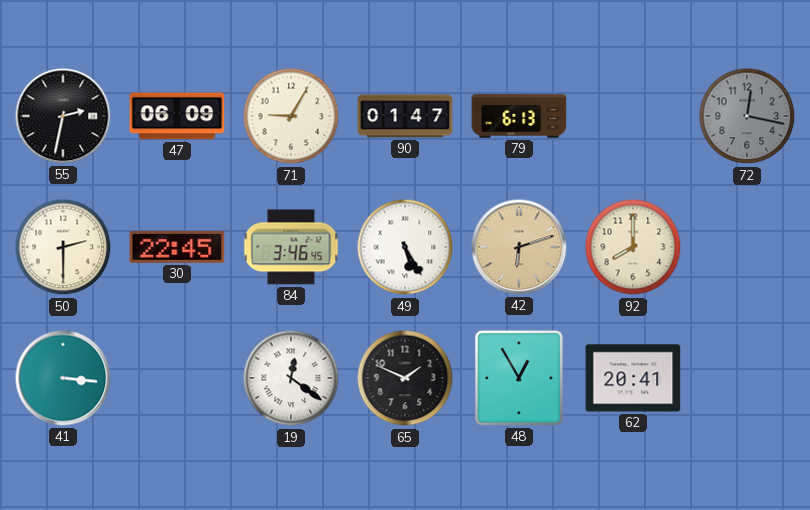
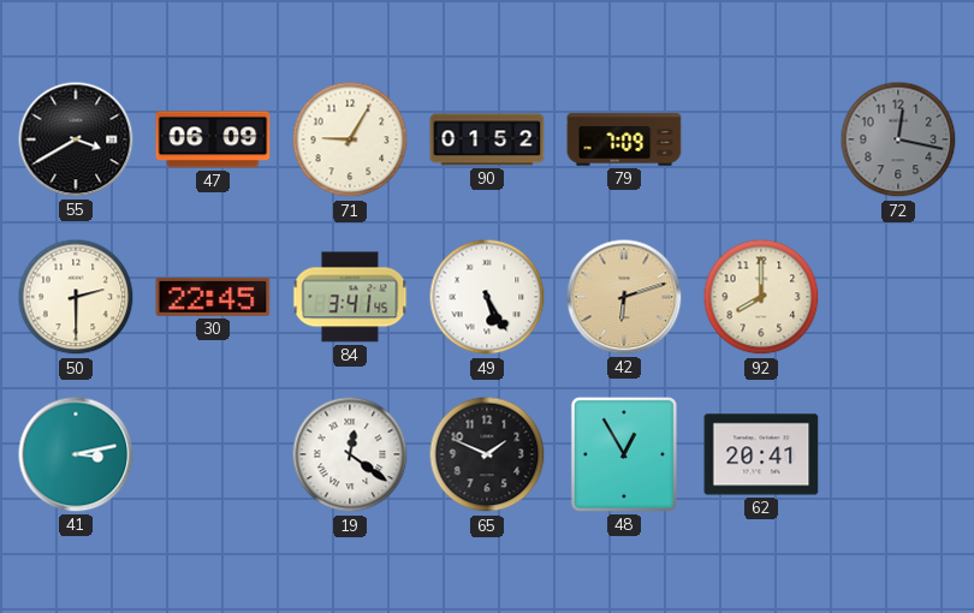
55: 2:32 -> 3:40
90: 01:47 -> 01:52
79: 6:13 -> 7:09
84: 3:46 -> 3:41
41: 3:16 -> 3:13
